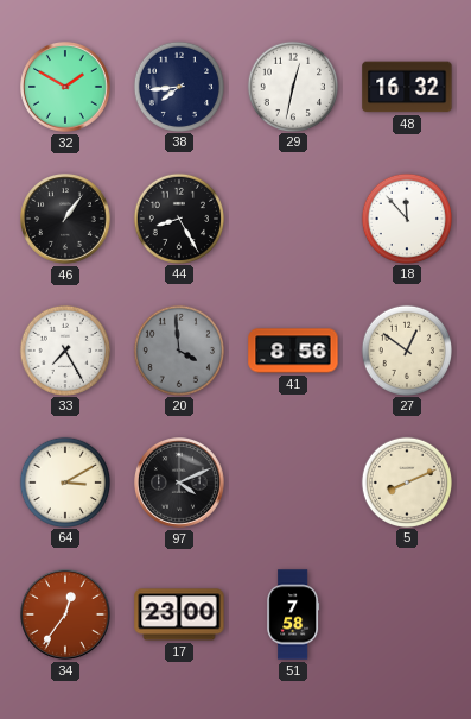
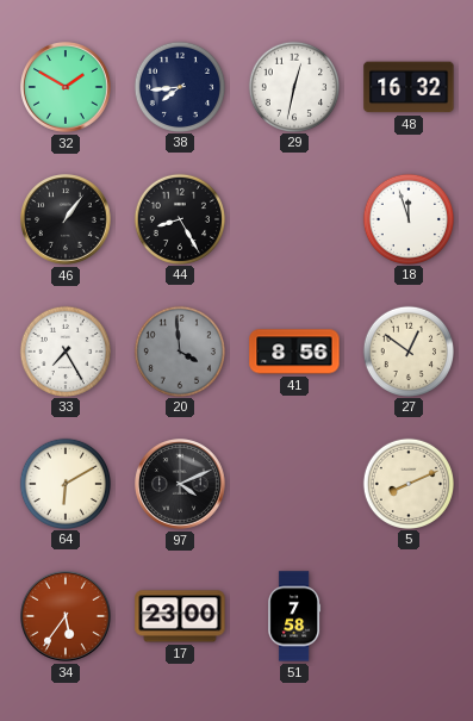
18: 11:53 -> 11:57
64: 3:10 -> 6:10
34: 12:36 -> 5:36
